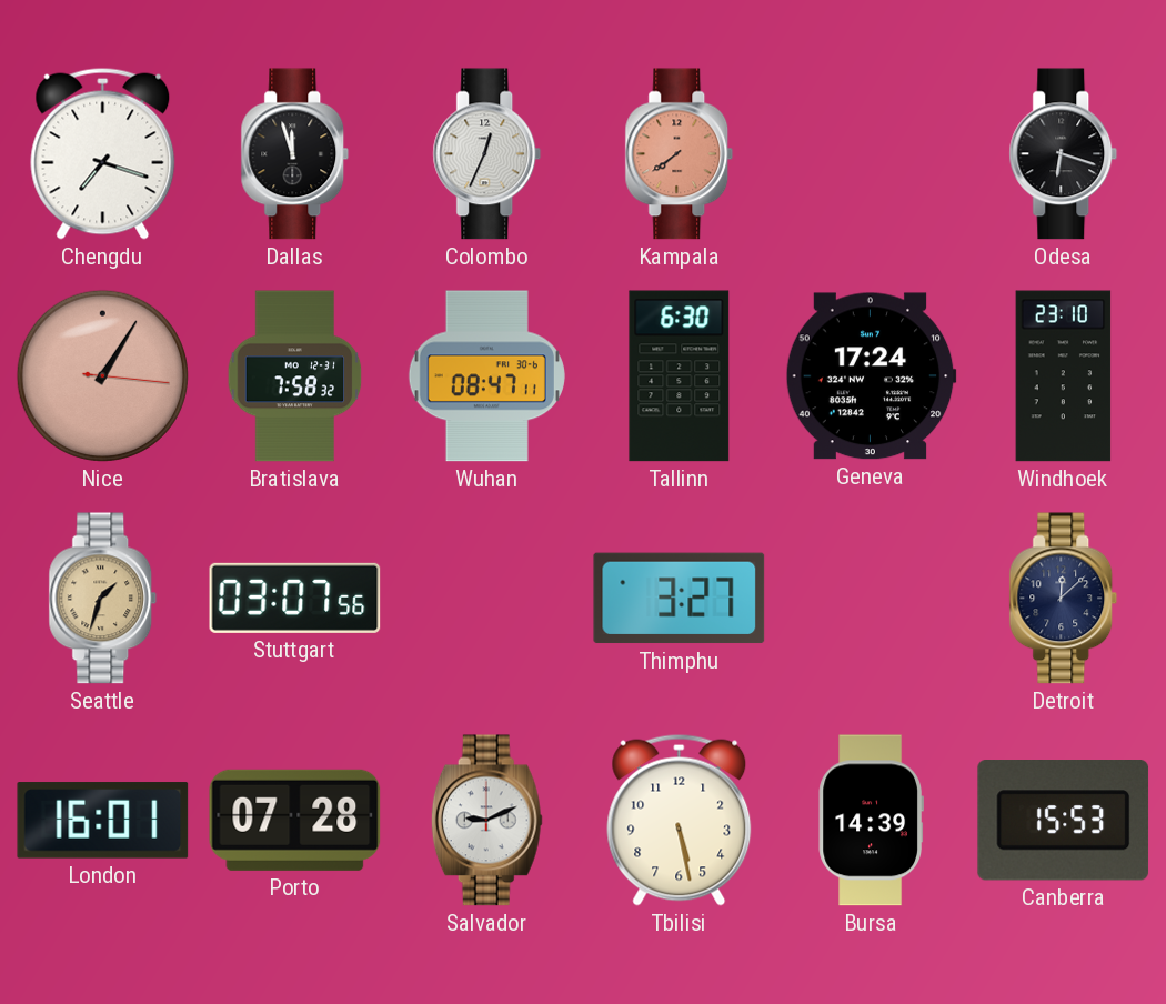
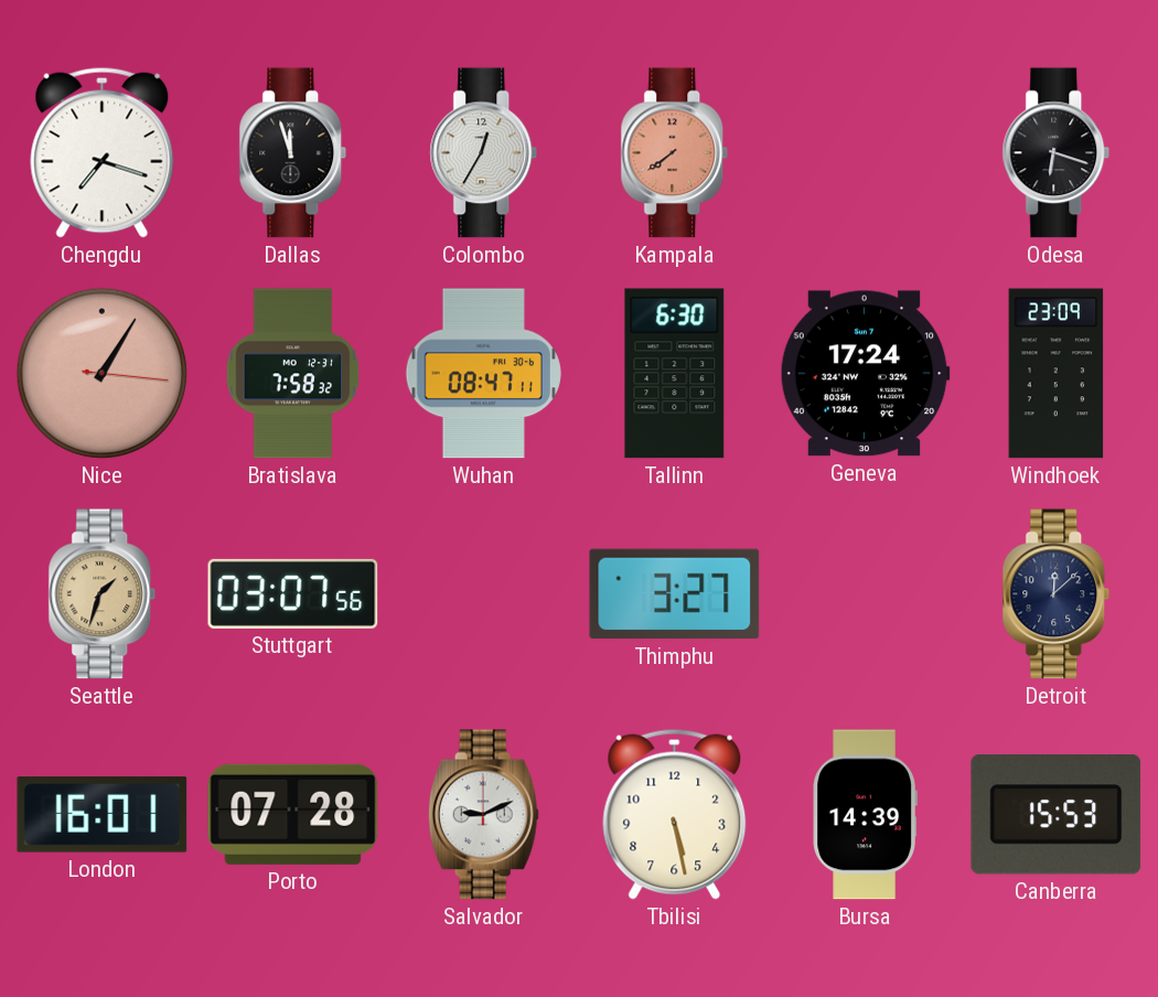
Colombo: 12:34 -> 12:35
Windhoek: 23:10 -> 23:09
